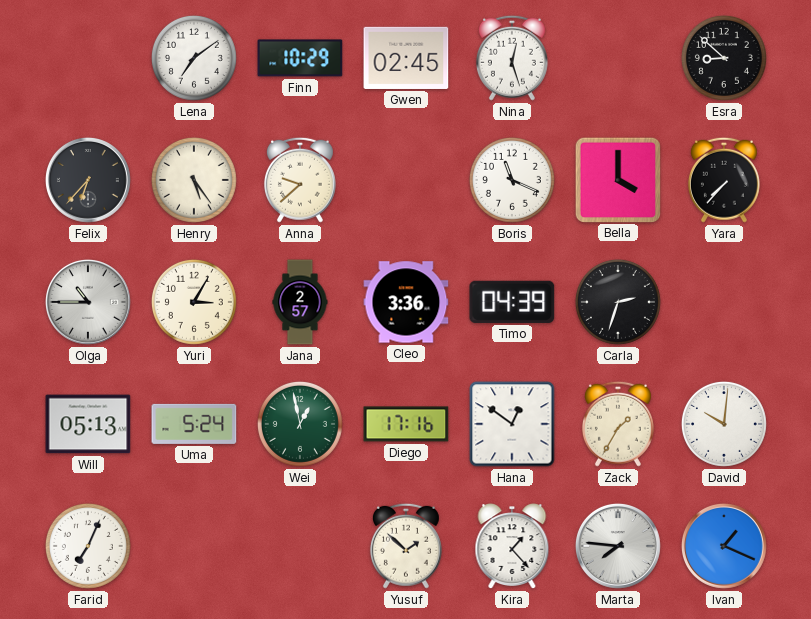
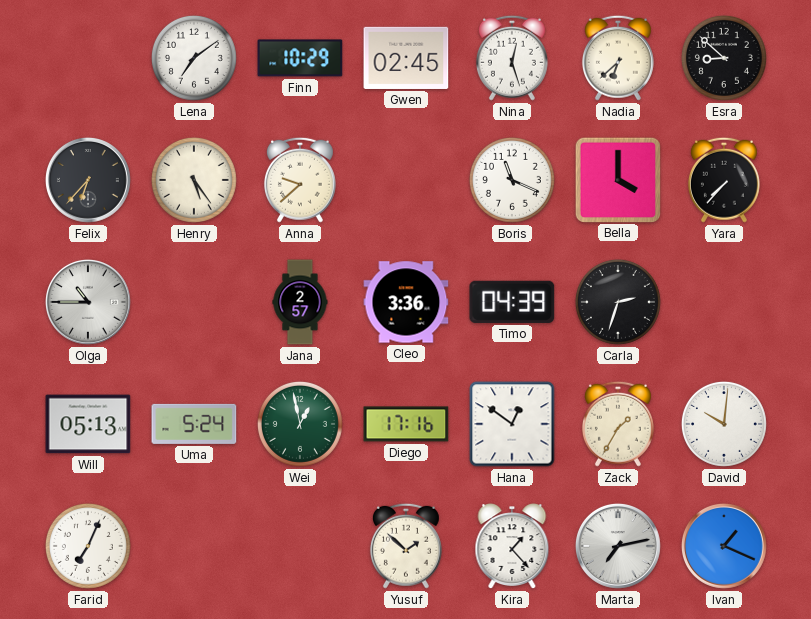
Nadia: none -> 6:38
Yuri: 3:05 -> none
Marta: 7:46 -> 7:13
